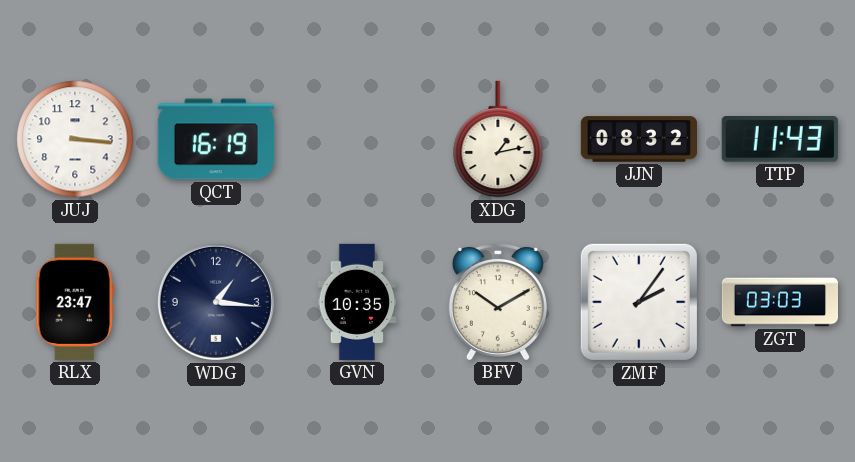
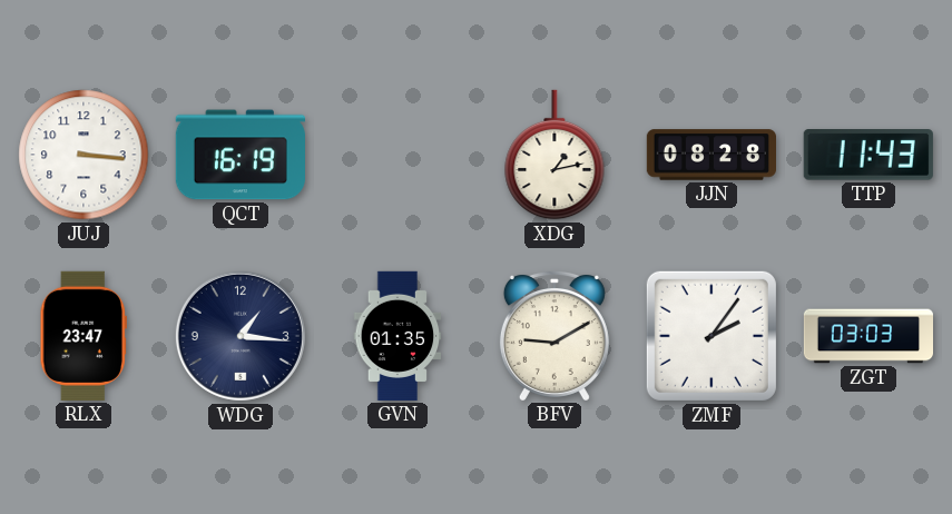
JJN: 08:32 -> 08:28
GVN: 10:35 -> 01:35
BFV: 10:10 -> 9:10
